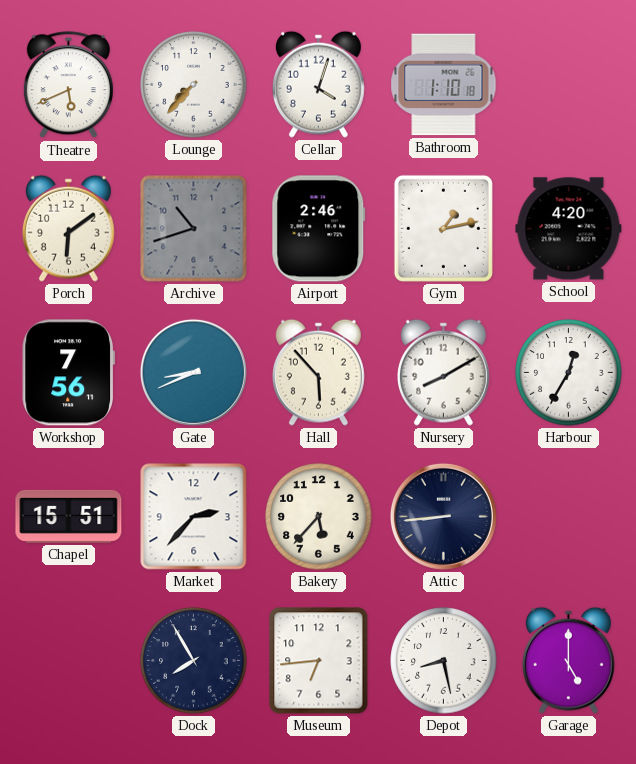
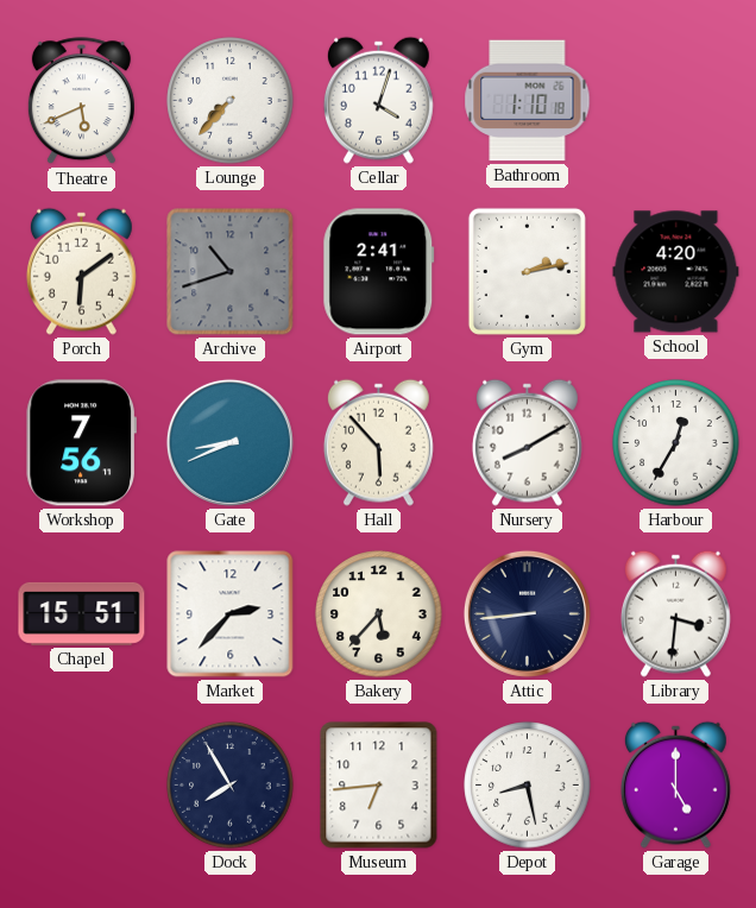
Airport: 2:46 -> 2:41
Gym: 1:13 -> 2:13
Library: none -> 3:31
